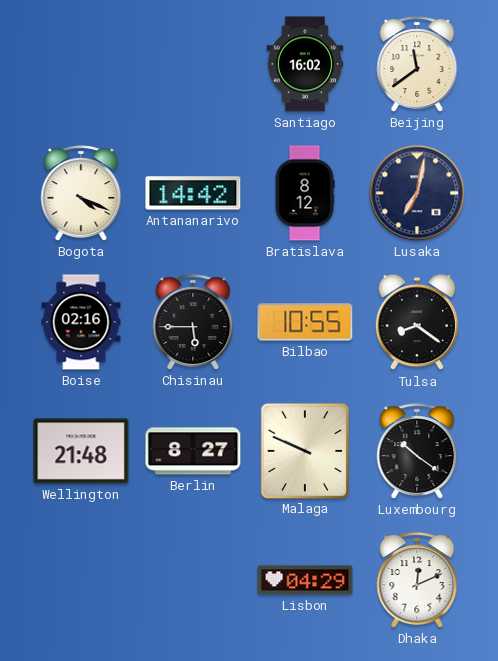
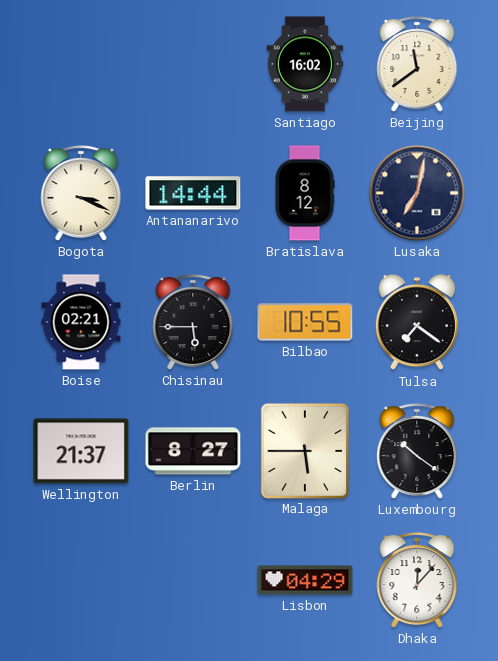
Bogota: 4:19 -> 3:19
Antananarivo: 14:42 -> 14:44
Boise: 02:16 -> 02:21
Tulsa: 8:21 -> 7:21
Wellington: 21:48 -> 21:37
Malaga: 9:49 -> 5:45
Dhaka: 12:11 -> 12:07
